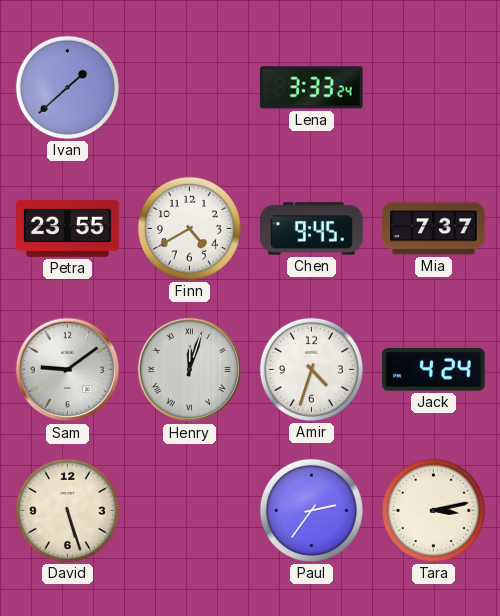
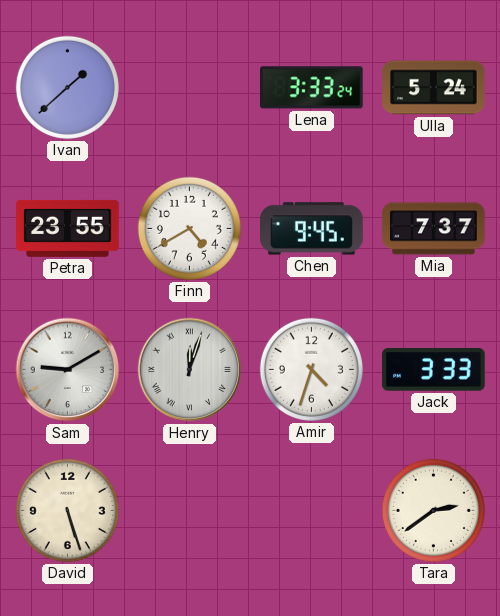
Ulla: none -> 5:24
Sam: 9:09 -> 9:10
Jack: 4:24 -> 3:33
Paul: 2:36 -> none
Tara: 3:13 -> 2:39
